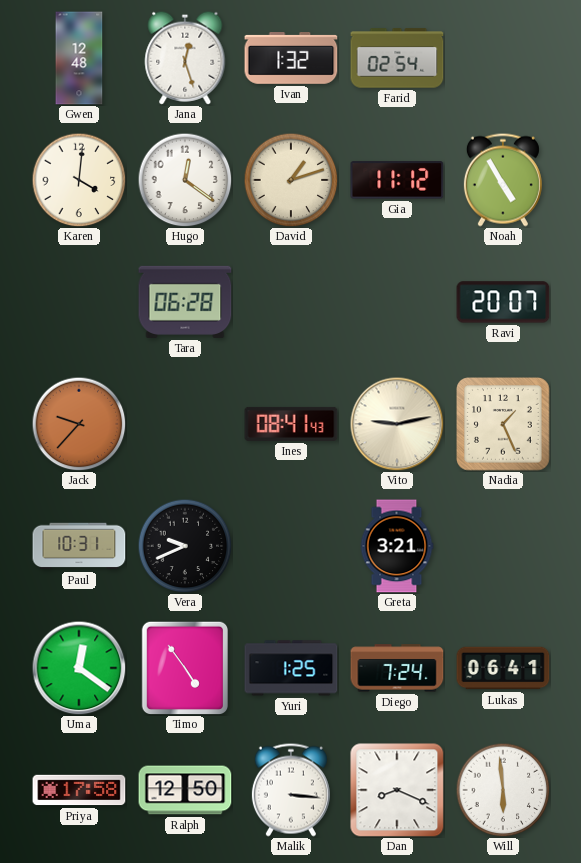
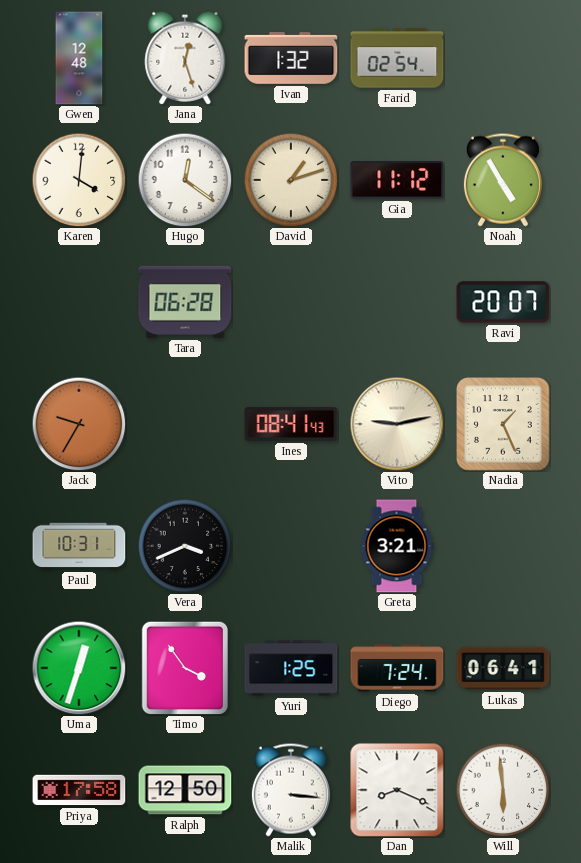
Jack: 9:37 -> 9:35
Vera: 9:41 -> 3:41
Uma: 12:21 -> 12:33
Timo: 4:54 -> 3:54
